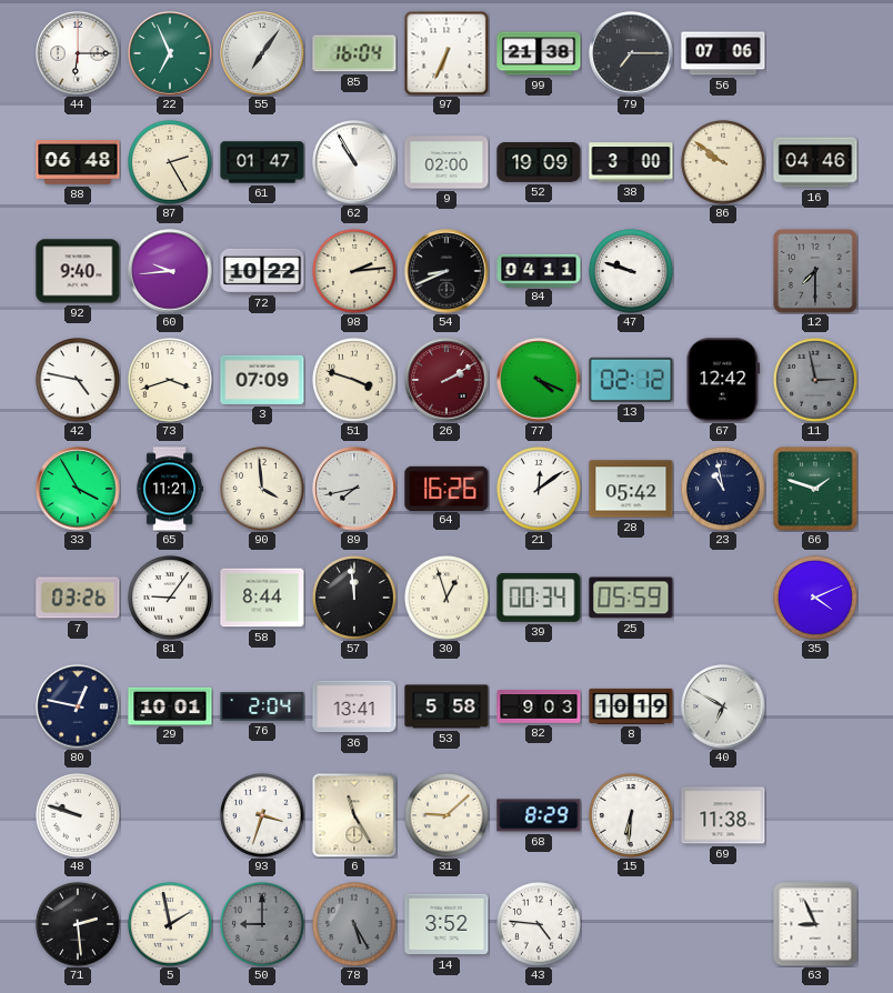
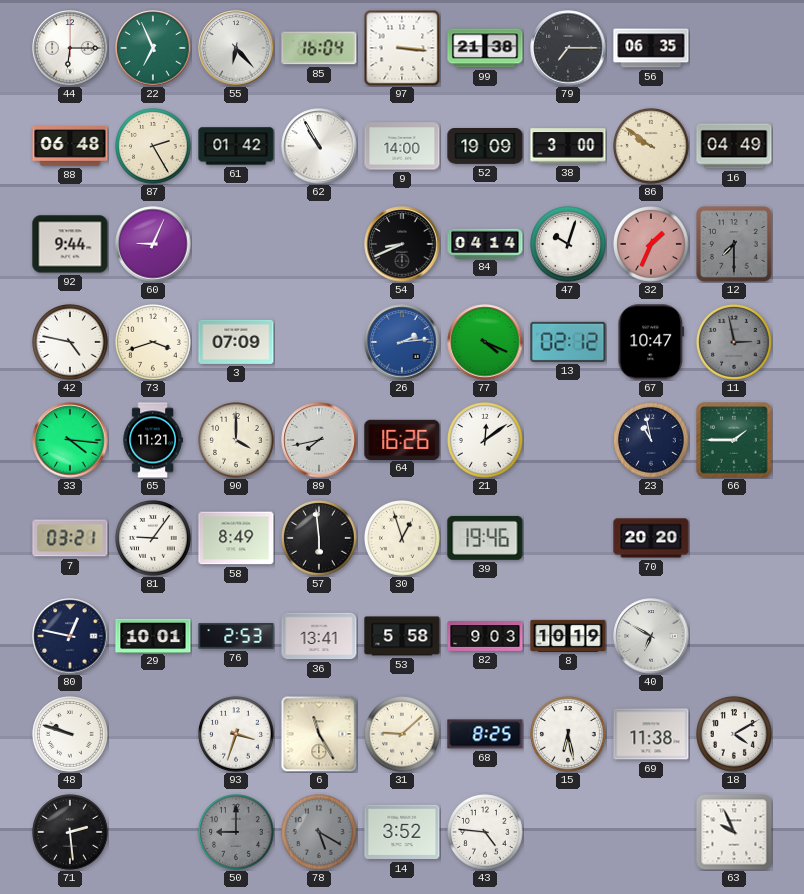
55: 7:06 -> 6:23
97: 6:34 -> 3:16
56: 07:06 -> 06:35
61: 01:47 -> 01:42
9: 02:00 -> 14:00
16: 04:46 -> 04:49
92: 9:40 -> 9:44
60: 9:44 -> 9:04
72: 10:22 -> none
98: 2:14 -> none
84: 04:11 -> 04:14
47: 9:48 -> 10:03
32: none -> 1:34
51: 3:48 -> none
26: 2:10 -> 2:14
26 dial: burgundy -> blue
67: 12:42 -> 10:47
33: 3:55 -> 4:16
90: 3:59 -> 4:00
28: 05:42 -> none
66: 1:48 -> 1:45
7: 03:26 -> 03:21
58: 8:44 -> 8:49
57: 11:59 -> 5:59
39: 00:34 -> 19:46
25: 05:59 -> none
70: none -> 20:20
35: 4:11 -> none
76: 2:04 -> 2:53
68: 8:29 -> 8:25
15: 6:31 -> 6:28
18: none -> 4:10
5: 1:58 -> none
78: 5:25 -> 5:20
63: 8:56 -> 9:56
